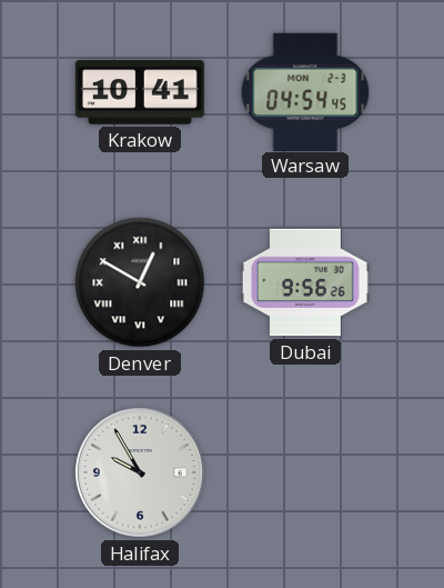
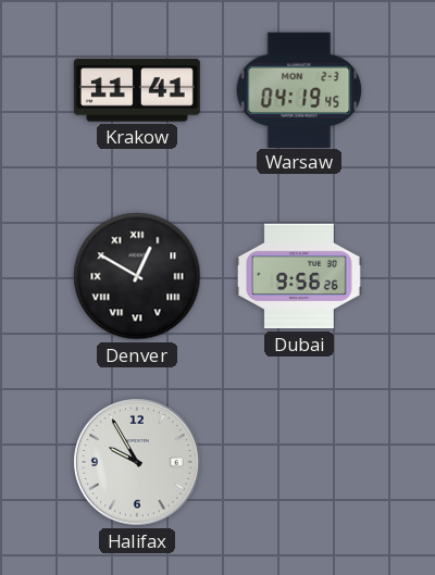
Krakow: 10:41 -> 11:41
Warsaw: 04:54 -> 04:19
